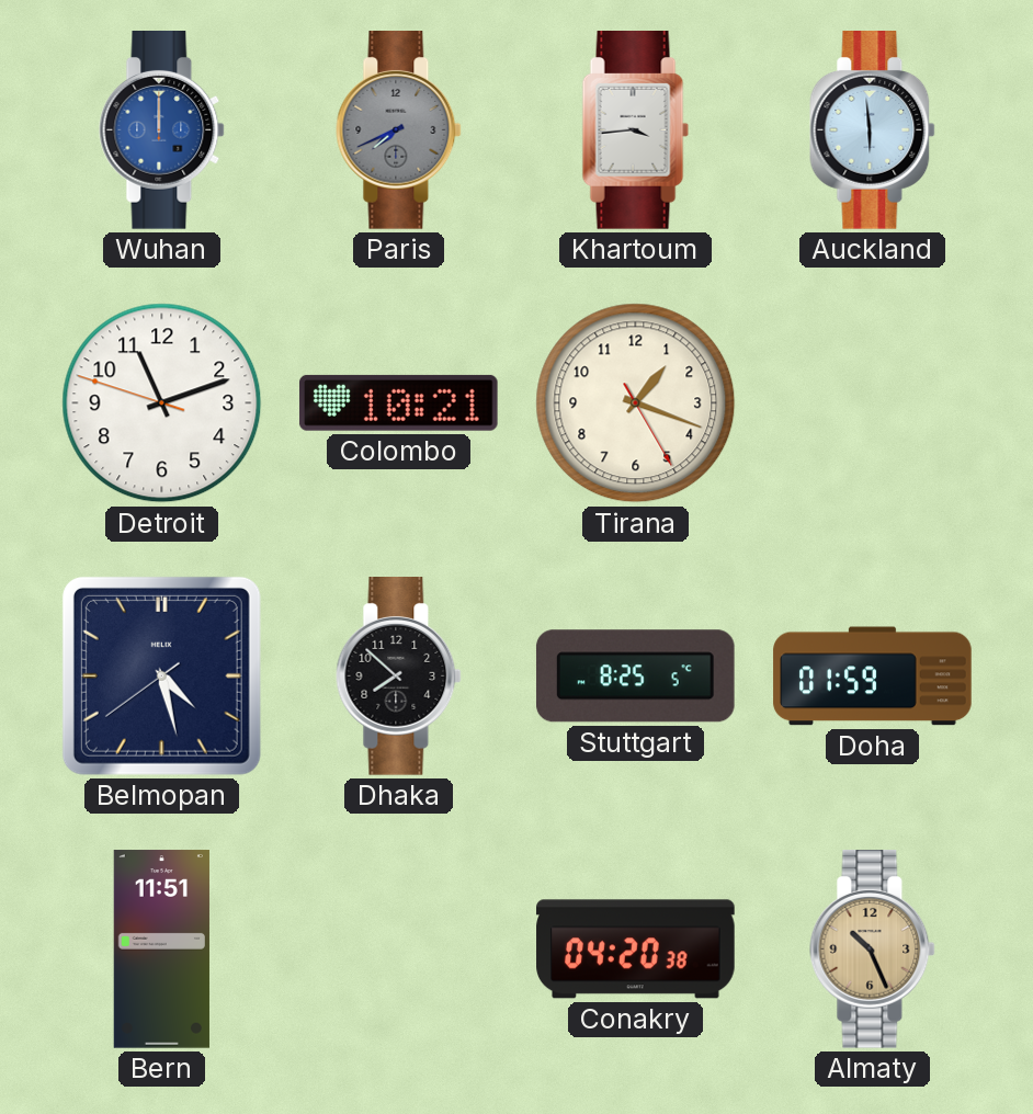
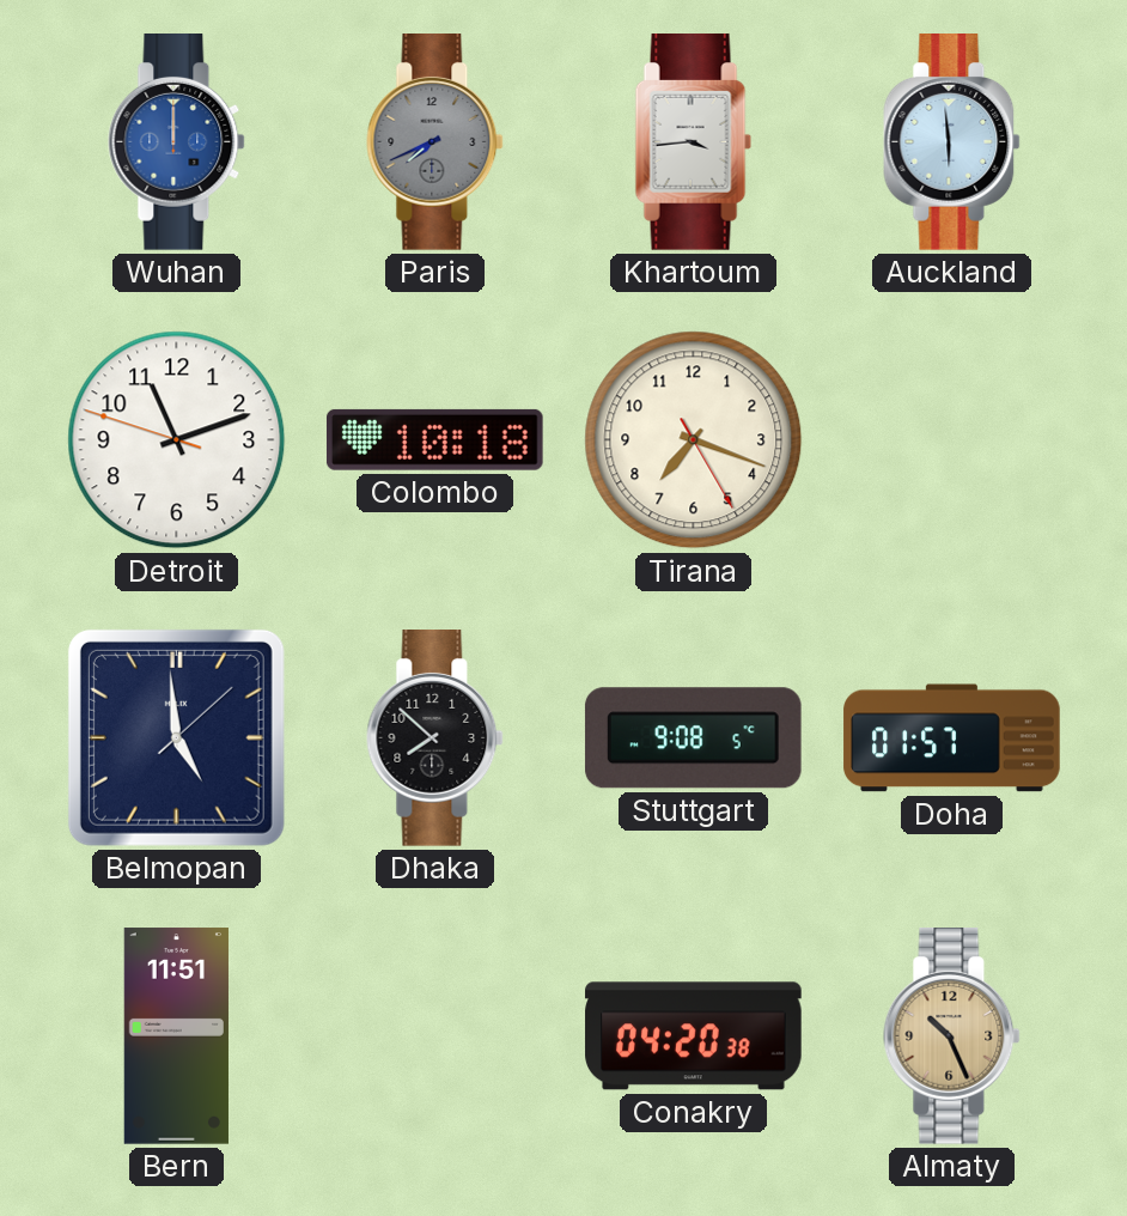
Colombo: 10:21 -> 10:18
Tirana: 1:18 -> 7:18
Belmopan: 4:27 -> 4:59
Stuttgart: 8:25 -> 9:08
Doha: 01:59 -> 01:57
